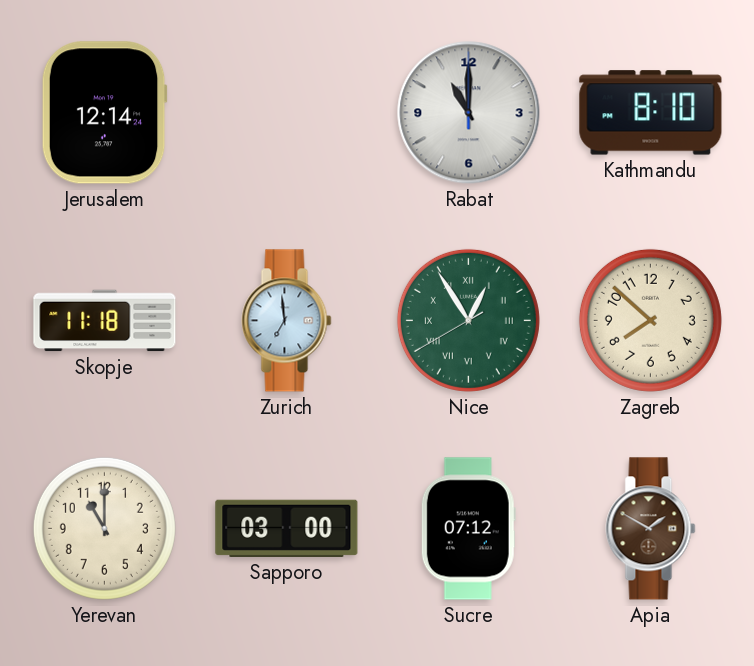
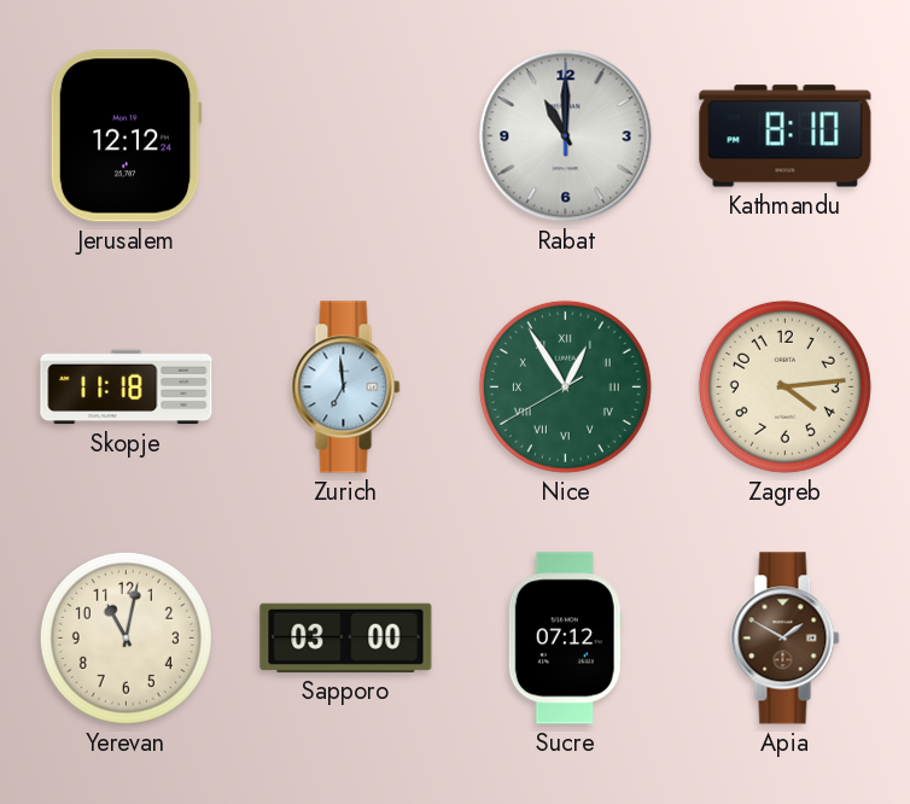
Jerusalem: 12:14 -> 12:12
Zagreb: 7:52 -> 4:14
Yerevan: 11:00 -> 11:02
